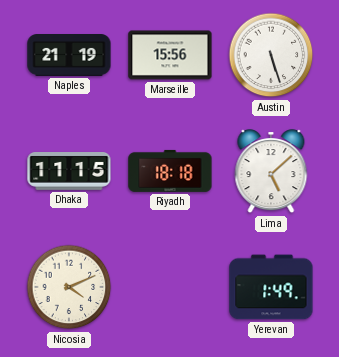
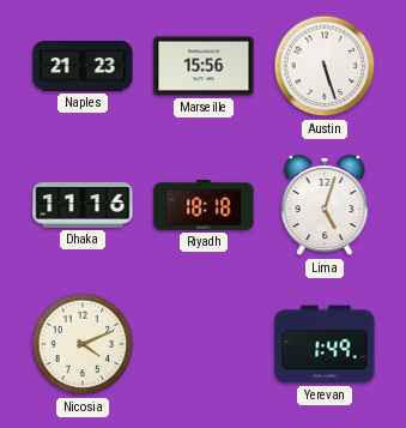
Naples: 21:19 -> 21:23
Dhaka: 11:15 -> 11:16
Lima: 5:08 -> 5:03
